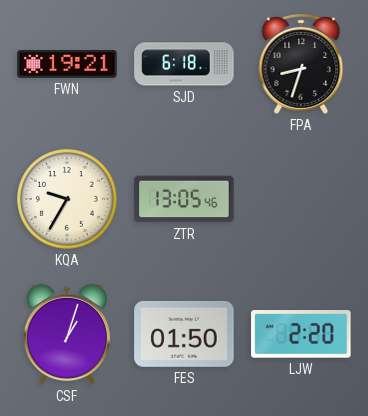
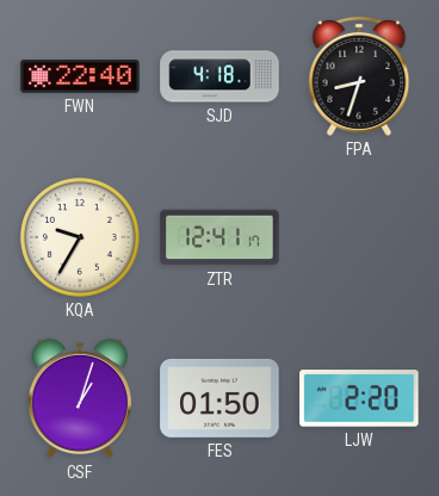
FWN: 19:21 -> 22:40
SJD: 6:18 -> 4:18
ZTR: 13:05 -> 12:41
